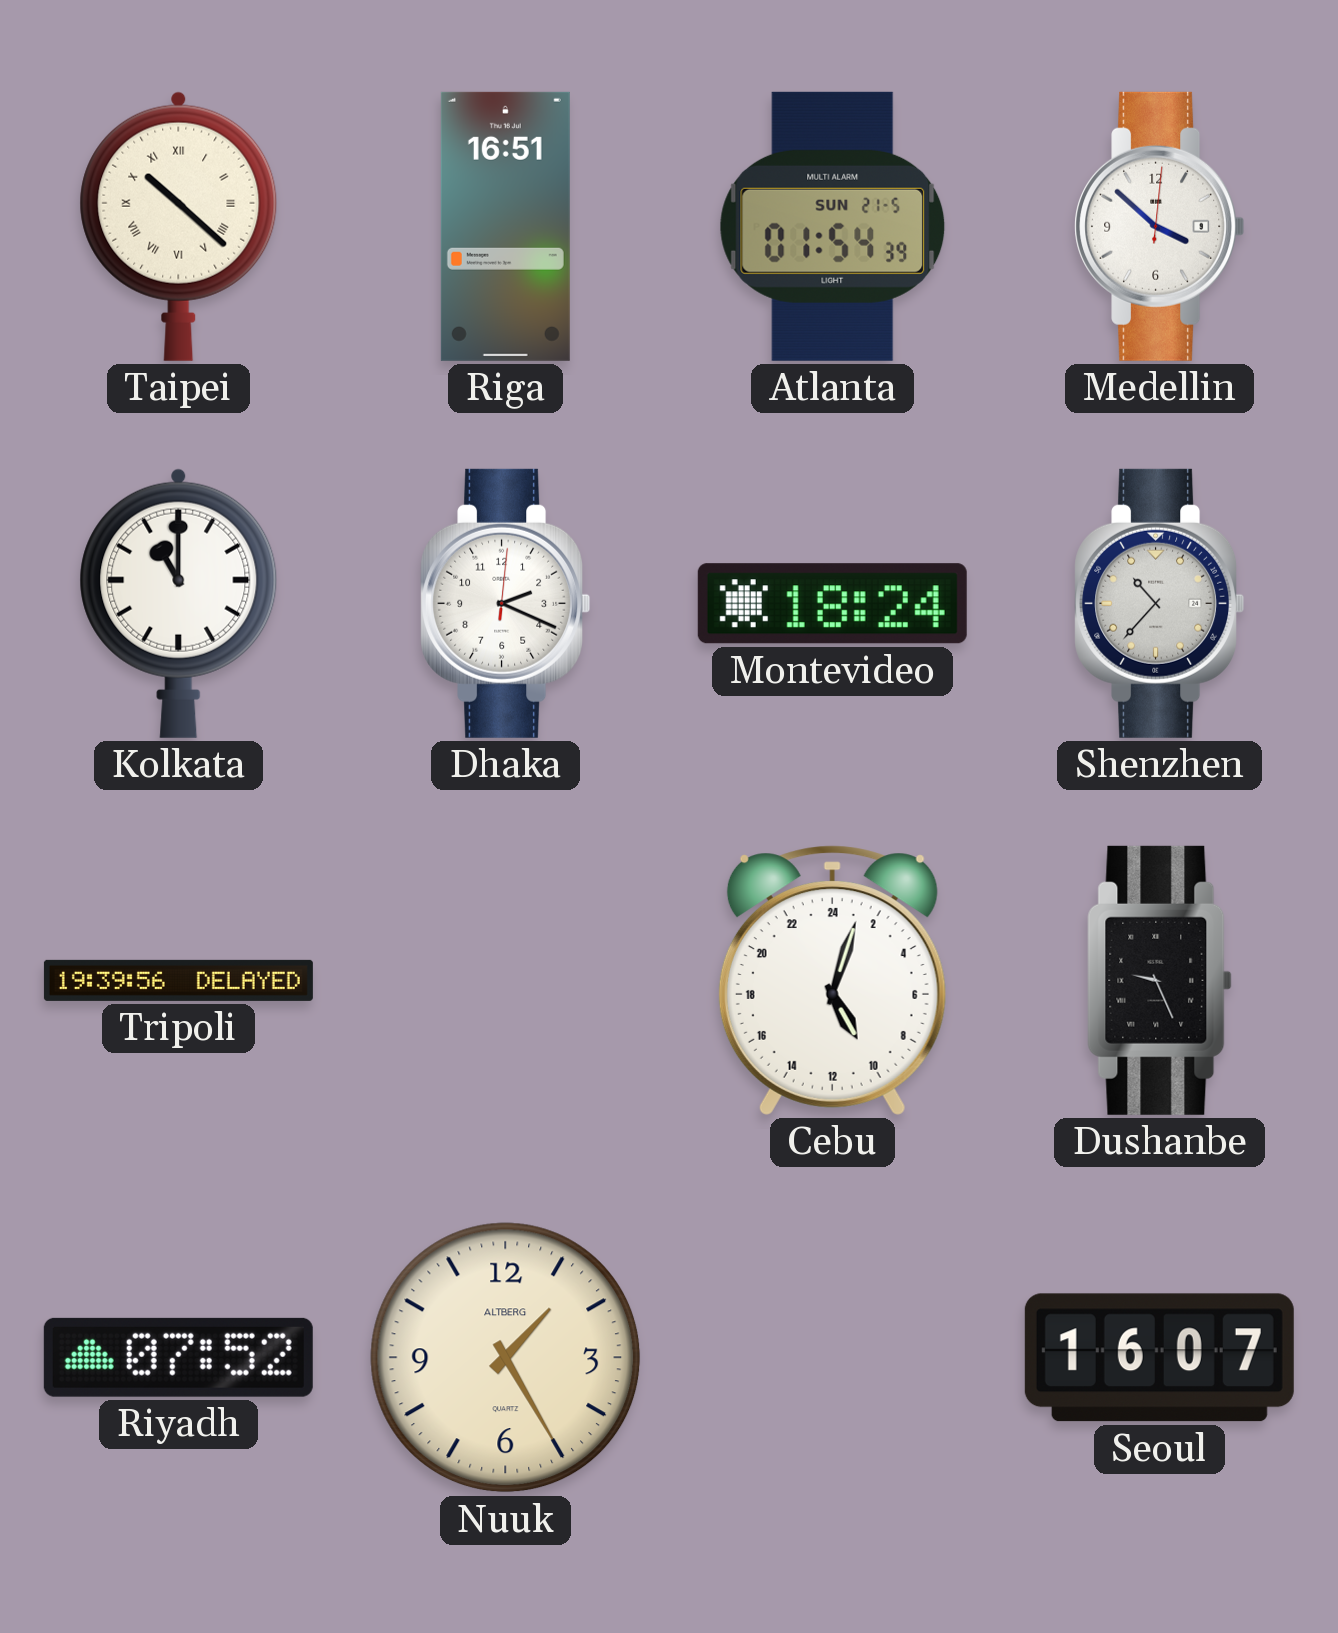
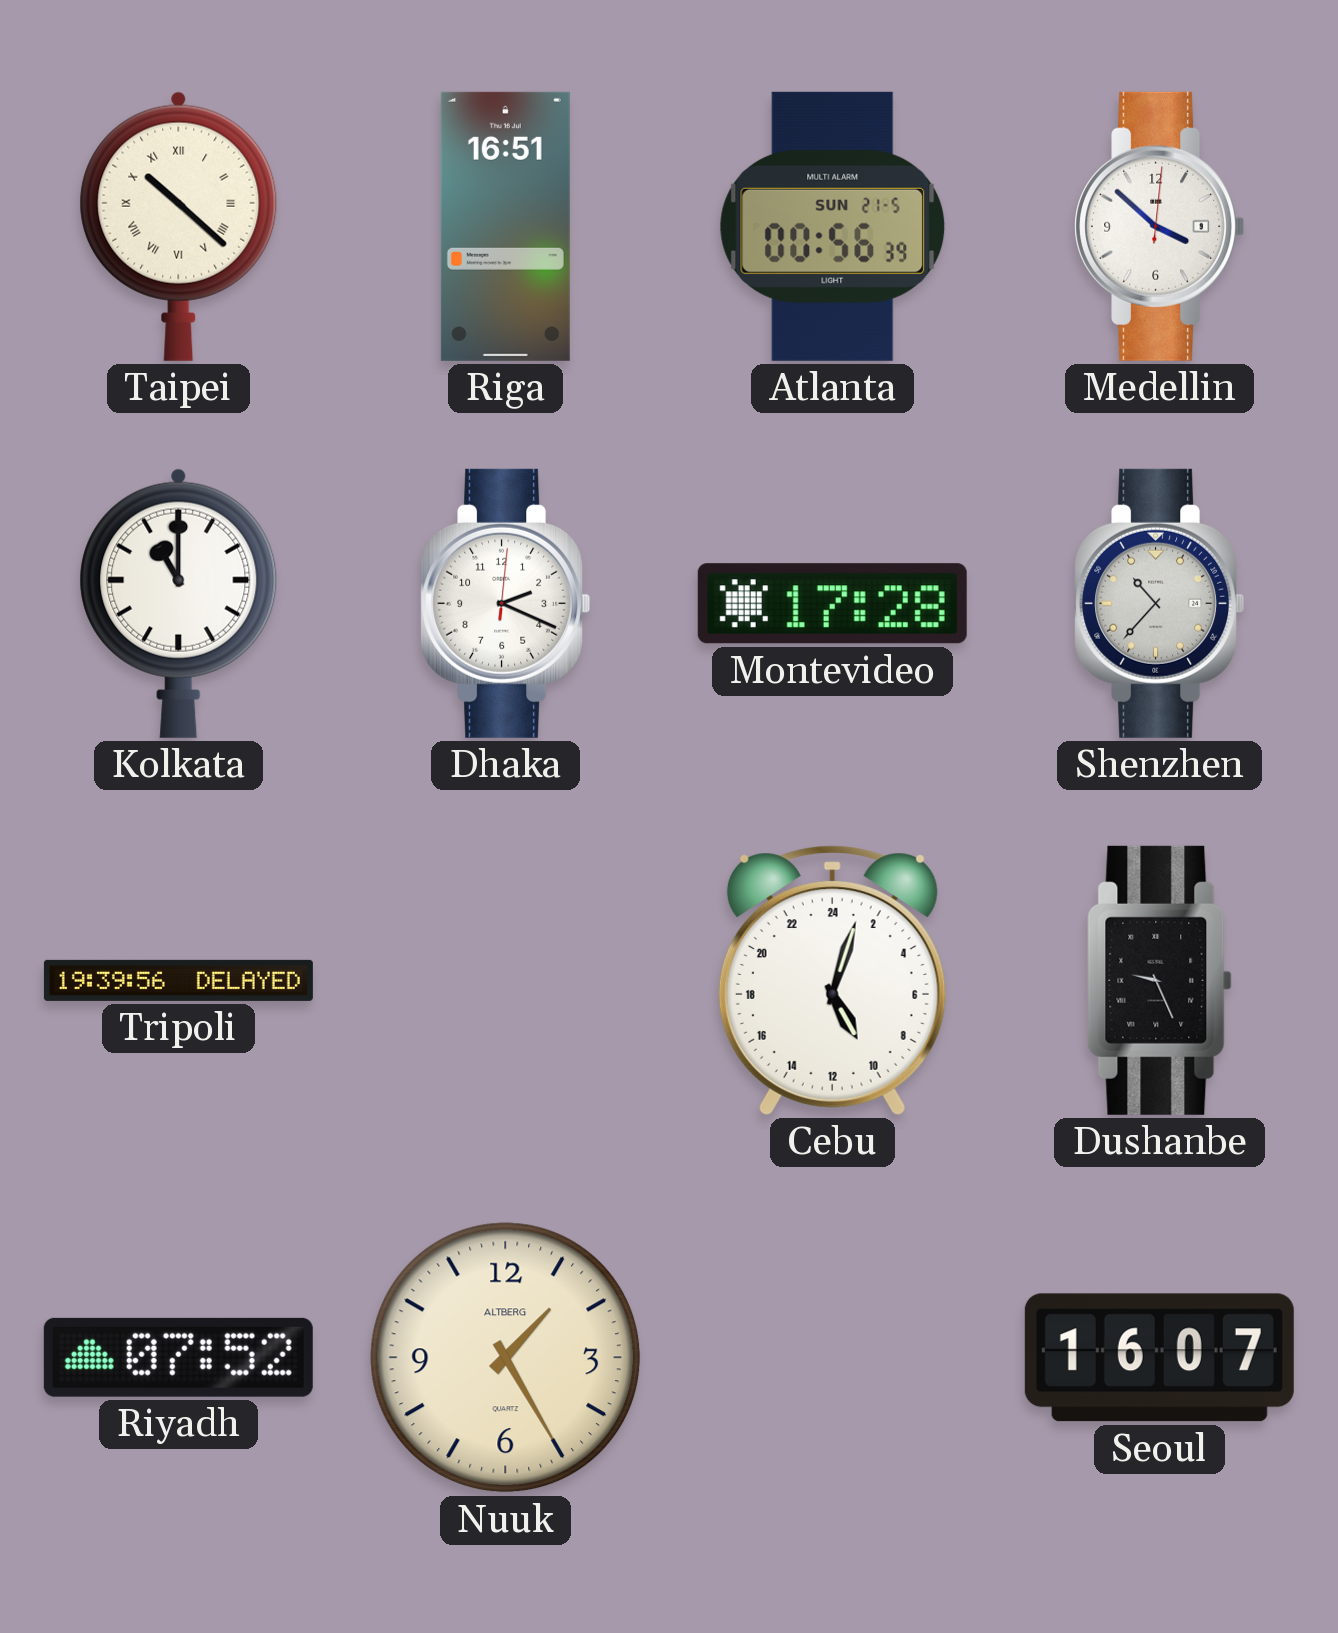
Atlanta: 01:54 -> 00:56
Montevideo: 18:24 -> 17:28
